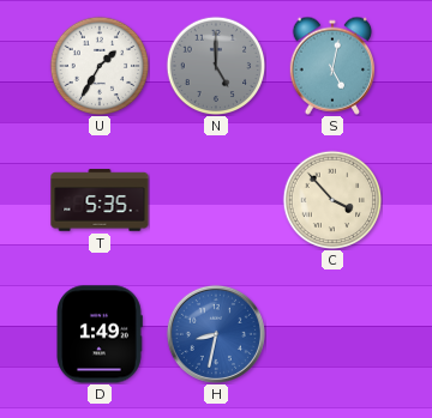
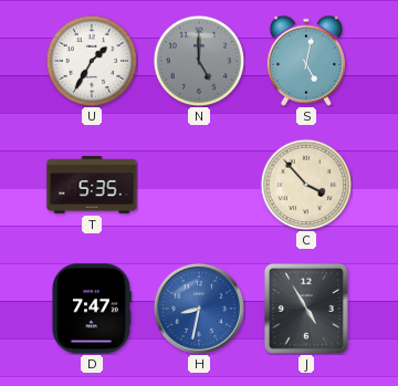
D: 1:49 -> 7:47
J: none -> 4:55
